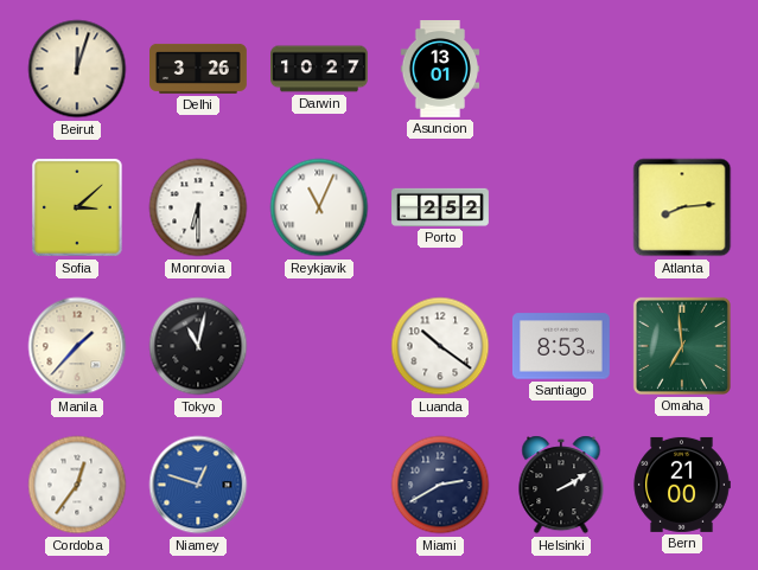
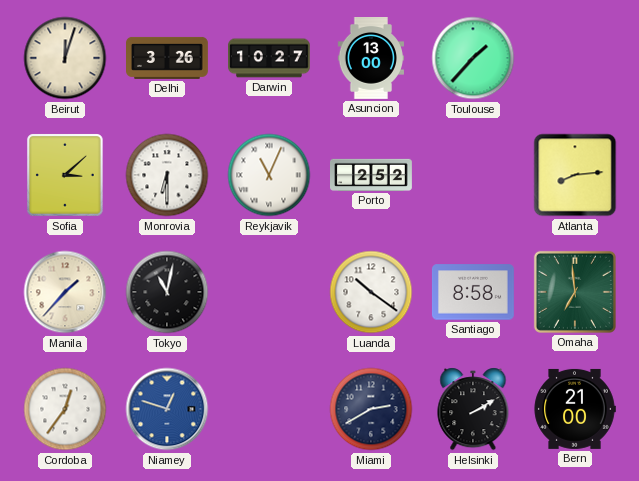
Asuncion: 13:01 -> 13:00
Toulouse: none -> 1:37
Santiago: 8:53 -> 8:58
